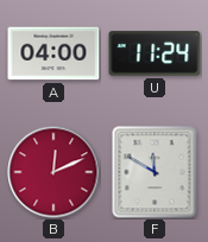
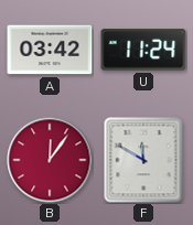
A: 04:00 -> 03:42
B: 12:11 -> 12:06
